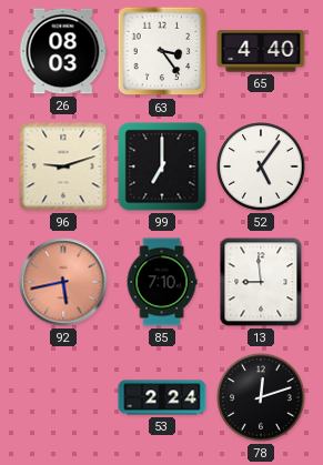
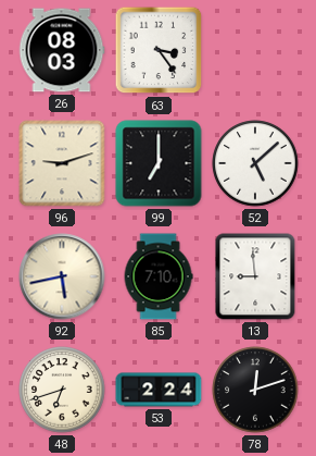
65: 4:40 -> none
52: 5:06 -> 5:08
92 dial: salmon -> cream
48: none -> 6:42
